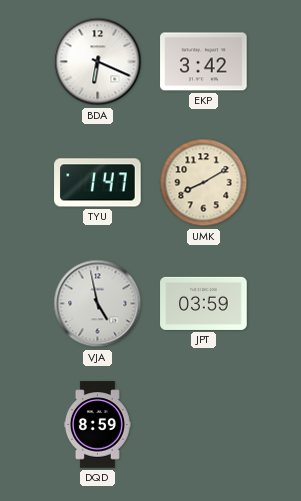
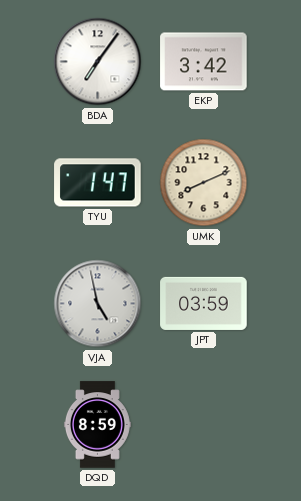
BDA: 6:19 -> 7:06
UMK: 8:10 -> 8:11
